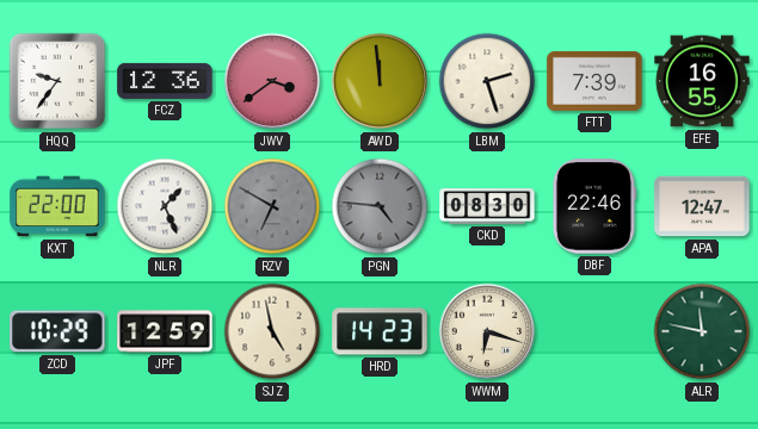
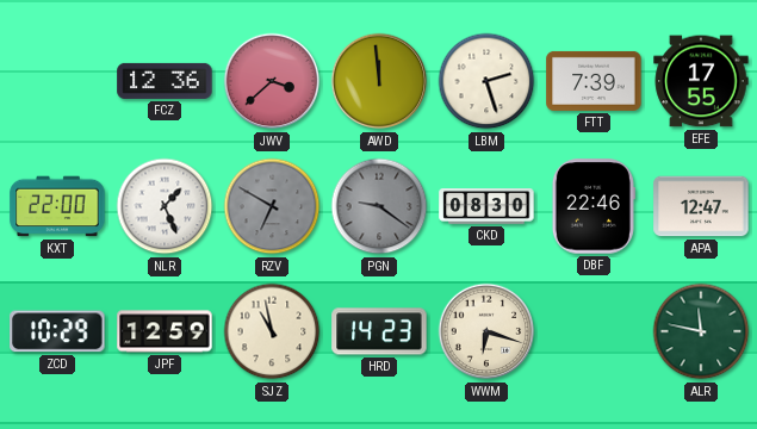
HQQ: 9:36 -> none
JWV: 3:39 -> 3:38
EFE: 16:55 -> 17:55
PGN: 4:46 -> 9:21
SJZ: 4:58 -> 10:58
